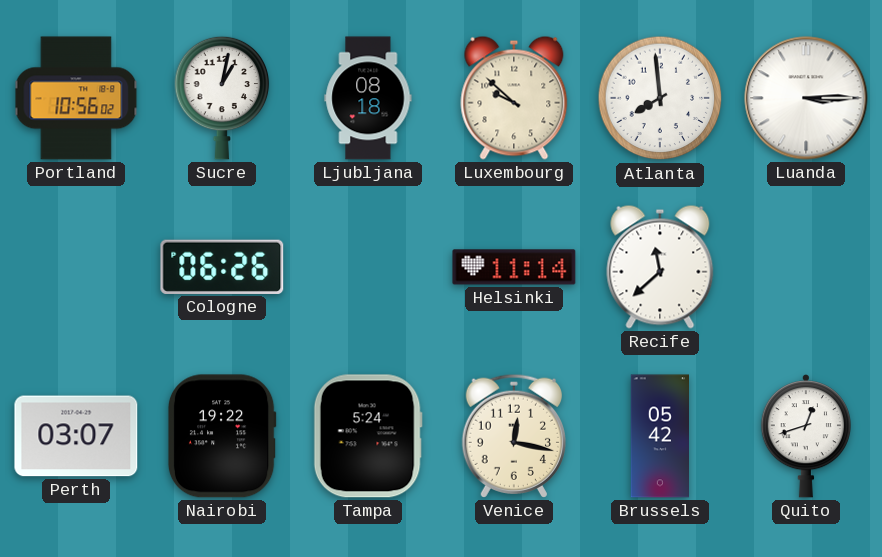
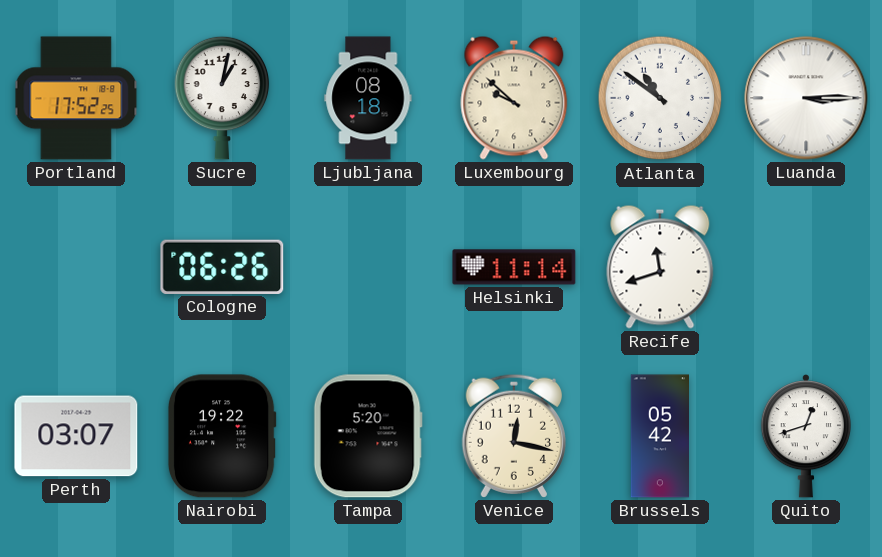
Portland: 10:56 -> 17:52
Atlanta: 7:59 -> 10:51
Recife: 11:38 -> 11:42
Tampa: 5:24 -> 5:20
